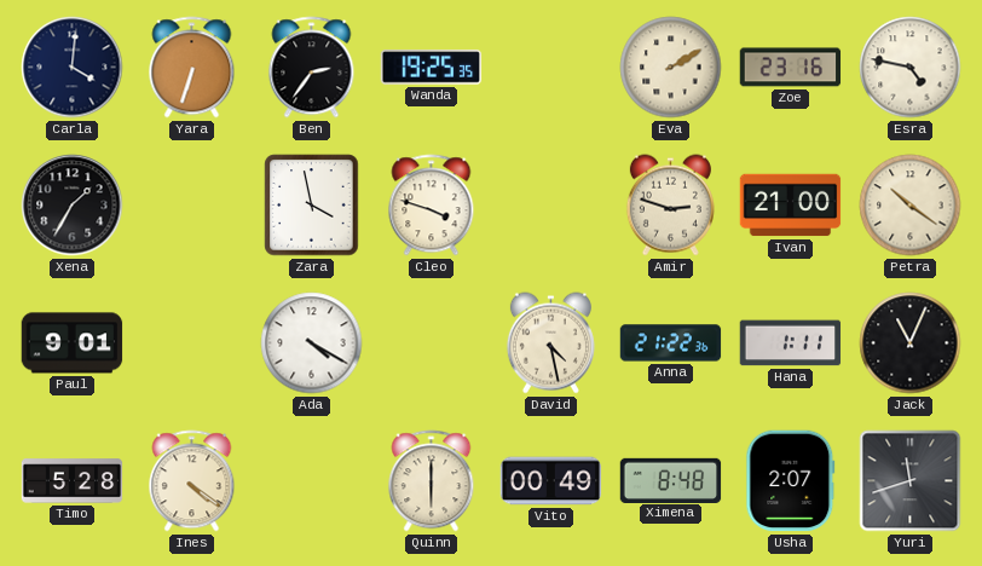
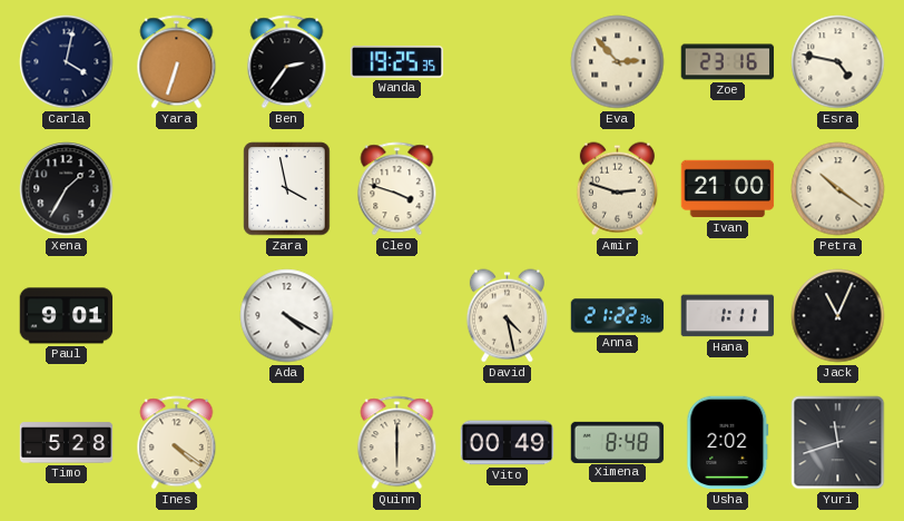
Carla: 4:01 -> 4:02
Eva: 2:10 -> 2:53
Usha: 2:07 -> 2:02
